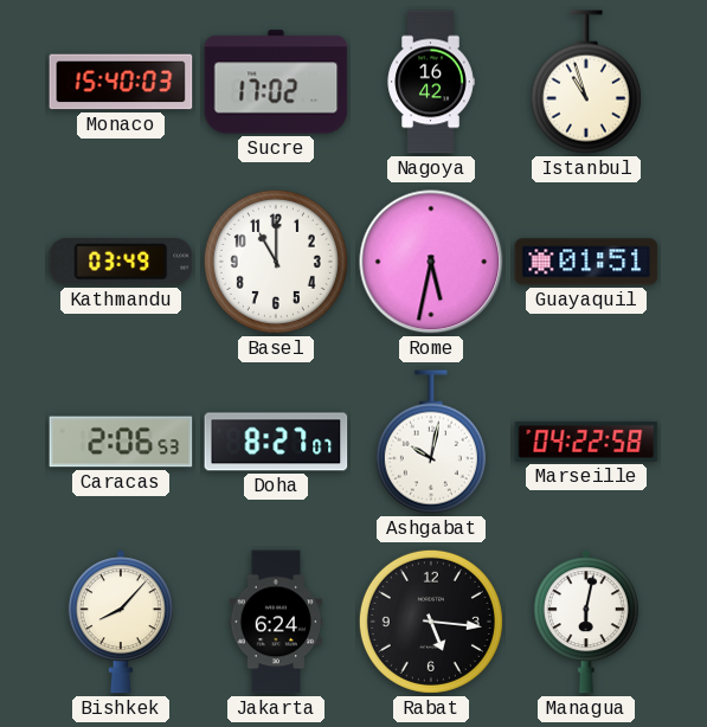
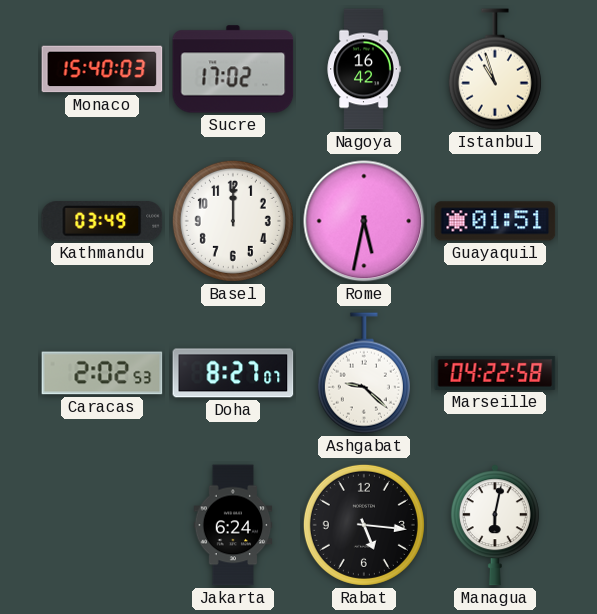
Basel: 11:00 -> 12:00
Caracas: 2:06 -> 2:02
Ashgabat: 10:02 -> 9:22
Bishkek: 8:07 -> none
